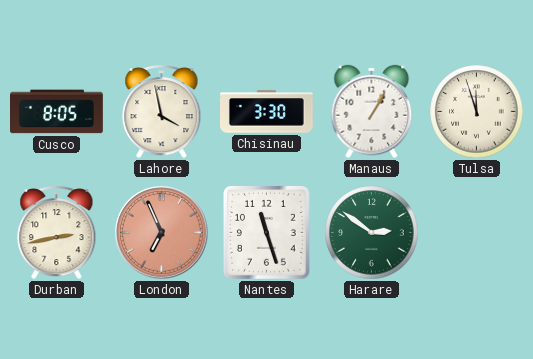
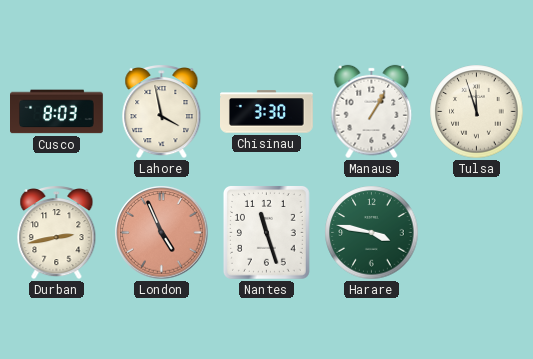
Cusco: 8:05 -> 8:03
London: 6:56 -> 4:56
Harare: 2:51 -> 3:47
